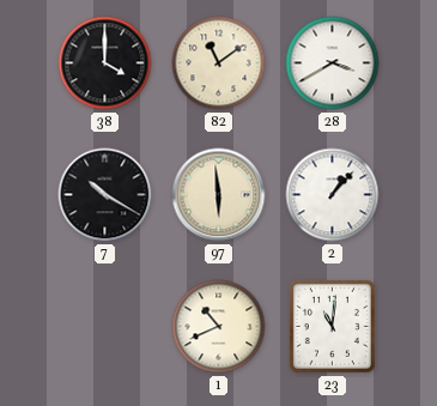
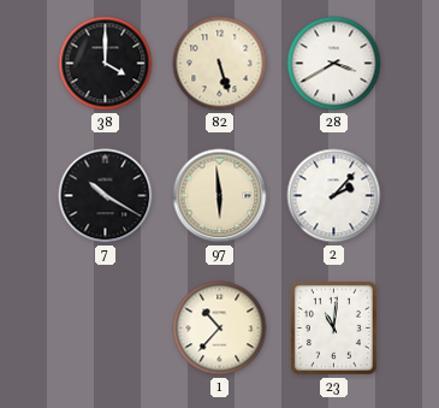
82: 11:09 -> 5:27
2: 1:07 -> 2:07
1: 10:41 -> 10:37
